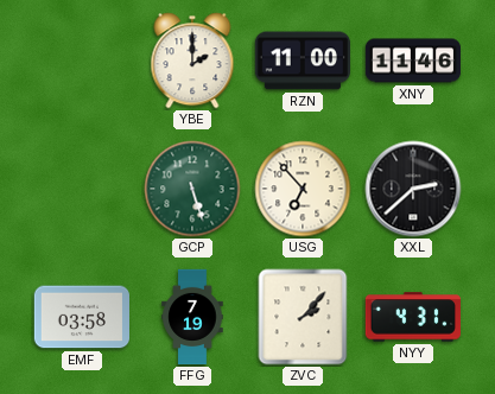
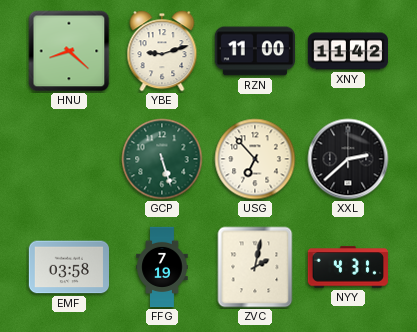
HNU: none -> 8:22
YBE: 2:00 -> 9:12
XNY: 11:46 -> 11:42
ZVC: 2:07 -> 2:02
